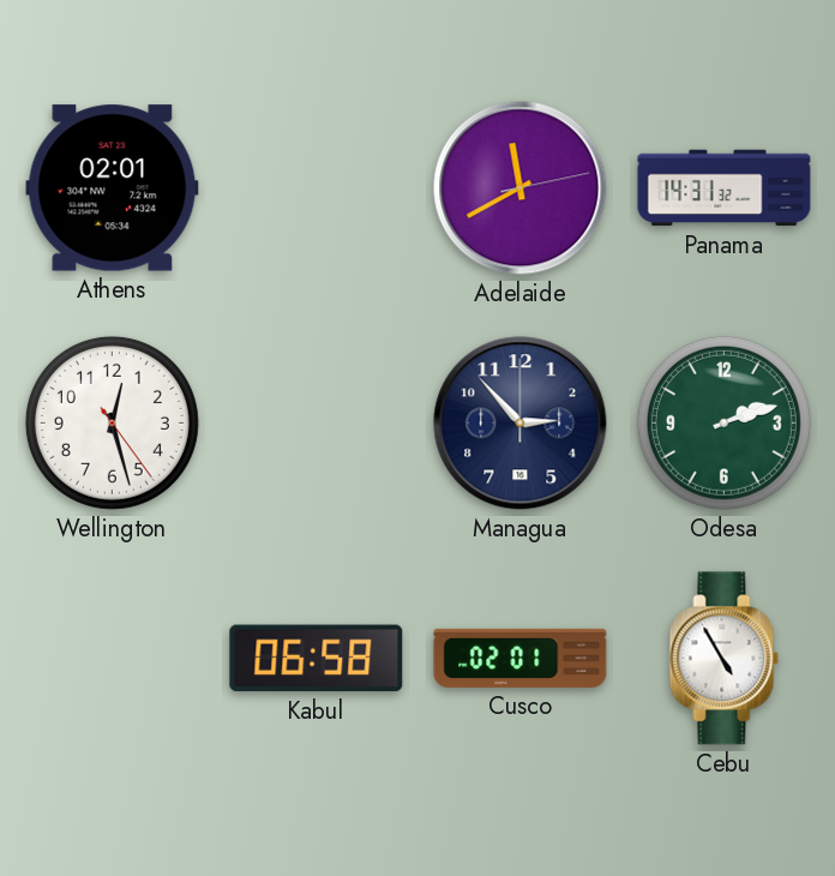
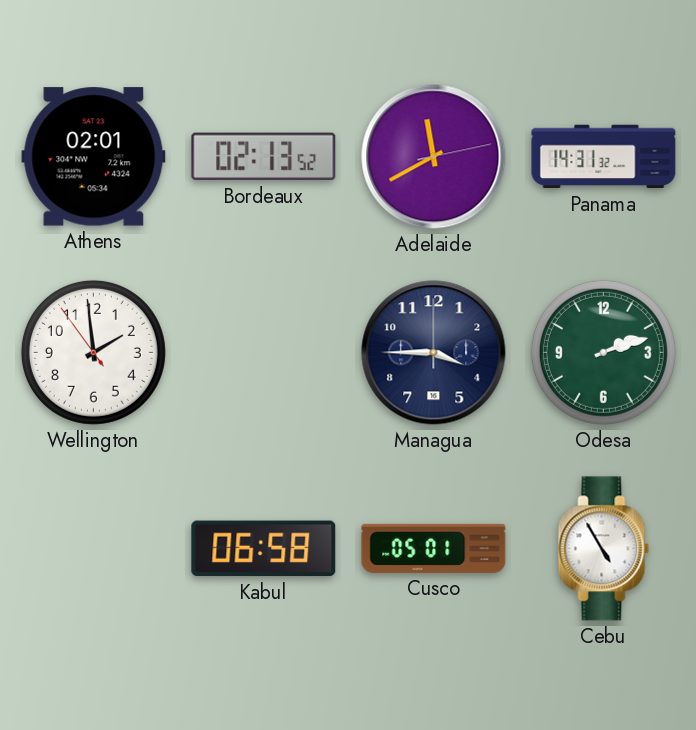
Bordeaux: none -> 02:13
Wellington: 12:27 -> 1:58
Managua: 2:53 -> 3:45
Cusco: 02:01 -> 05:01
